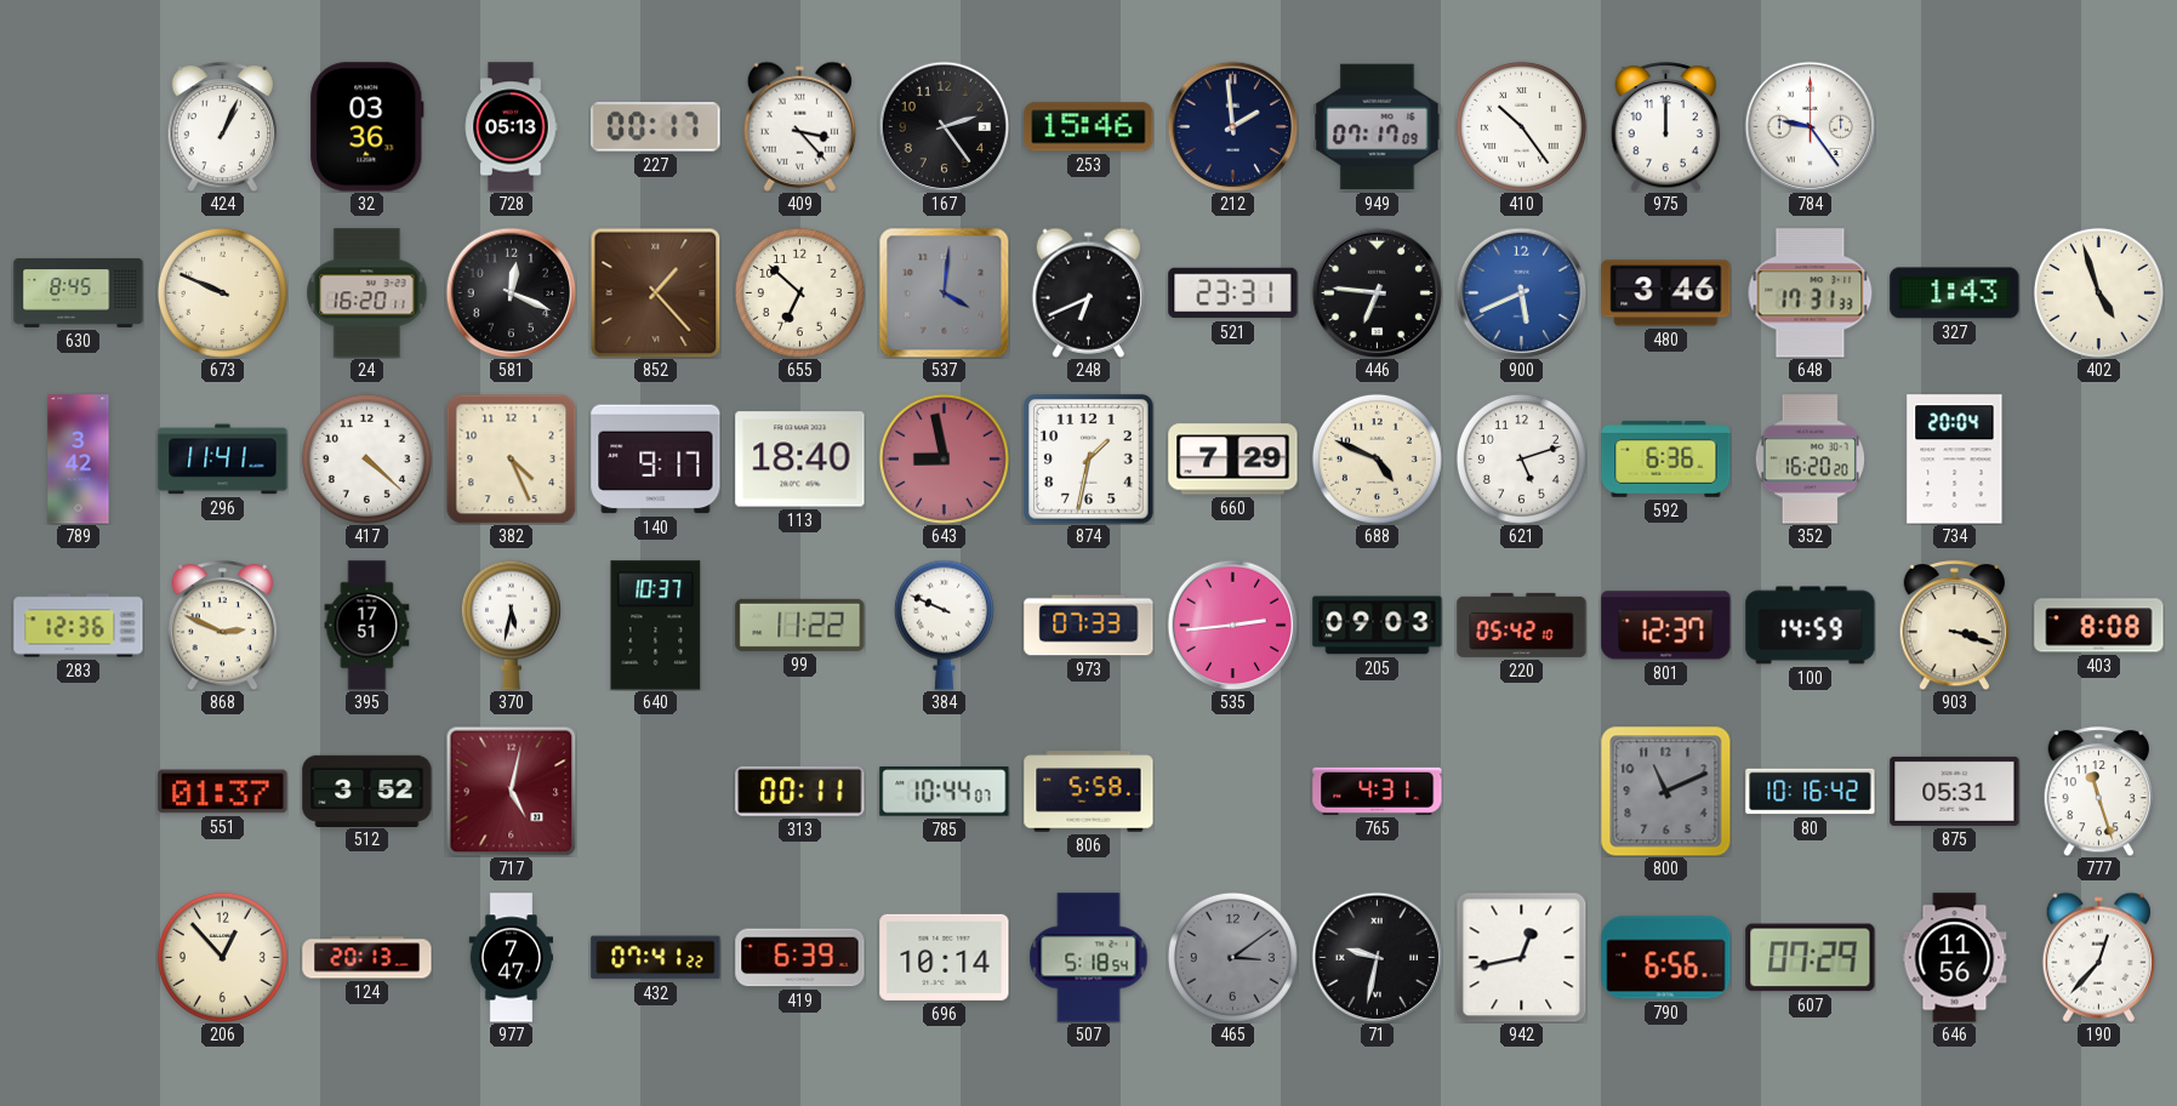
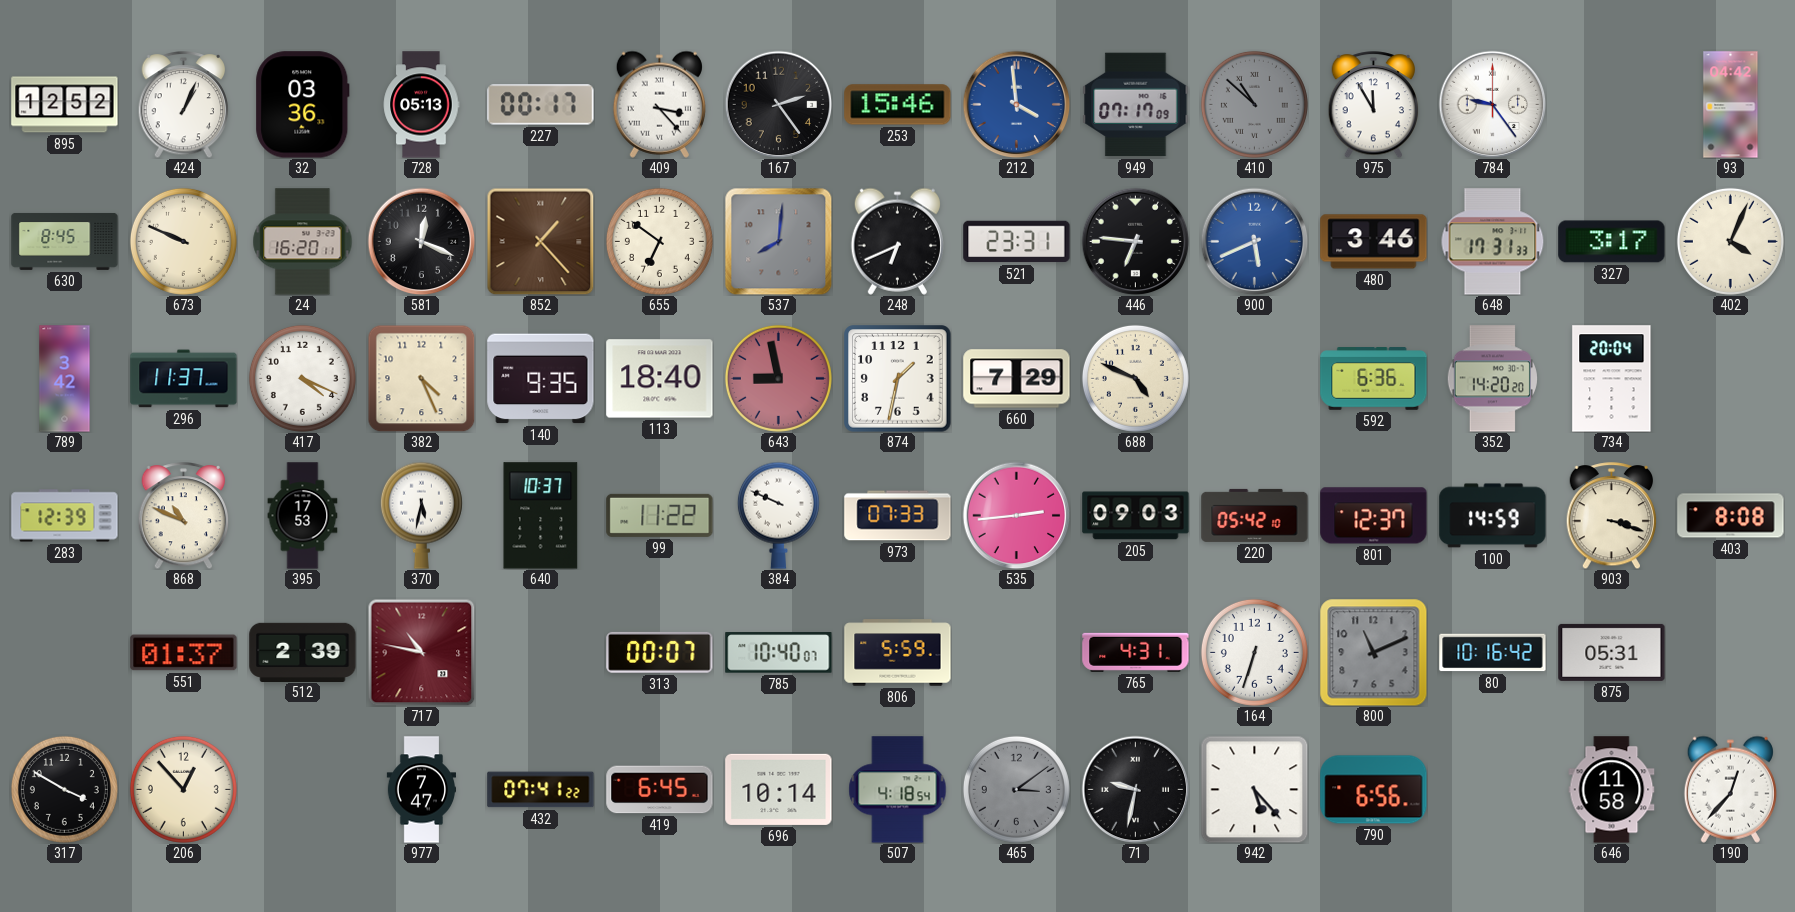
895: none -> 12:52
212: 1:59 -> 3:59
212 dial: navy -> blue
410: 10:24 -> 10:52
410 dial: white -> grey
975: 12:00 -> 11:55
93: none -> 04:42
655: 6:52 -> 6:51
537: 4:01 -> 8:01
327: 1:43 -> 3:17
402: 4:57 -> 4:04
296: 11:41 -> 11:37
417: 4:22 -> 4:19
140: 9:17 -> 9:35
621: 5:12 -> none
352: 16:20 -> 14:20
283: 12:36 -> 12:39
868: 2:49 -> 10:49
395: 17:51 -> 17:53
512: 3:52 -> 2:39
717: 5:02 -> 10:47
313: 00:11 -> 00:07
785: 10:44 -> 10:40
806: 5:58 -> 5:59
164: none -> 6:33
777: 11:27 -> none
317: none -> 3:50
124: 20:13 -> none
419: 6:39 -> 6:45
507: 5:18 -> 4:18
942: 12:43 -> 5:23
607: 07:29 -> none
646: 11:56 -> 11:58
